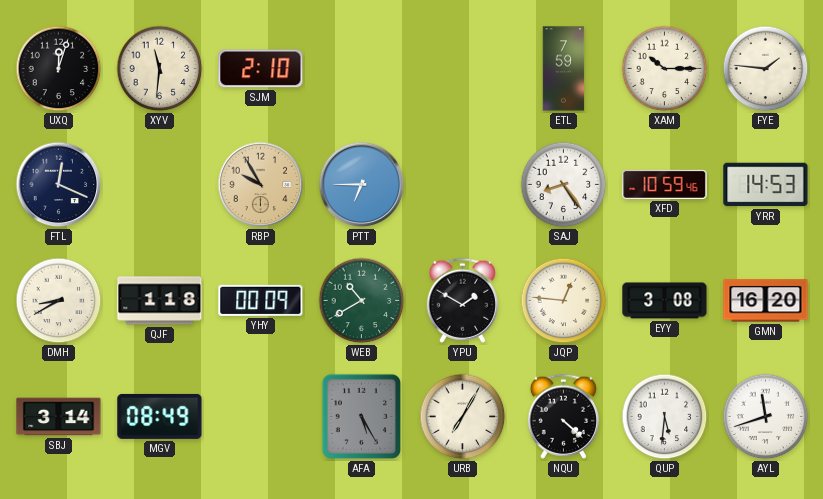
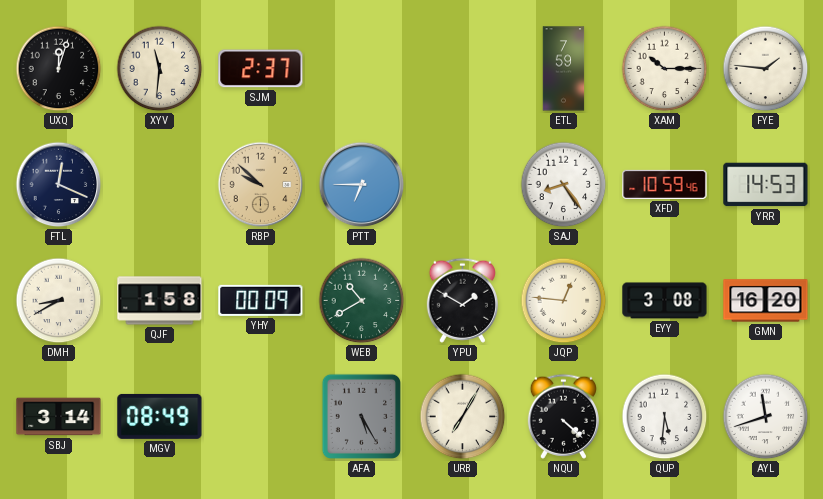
SJM: 2:10 -> 2:37
RBP: 9:55 -> 9:52
QJF: 1:18 -> 1:58
